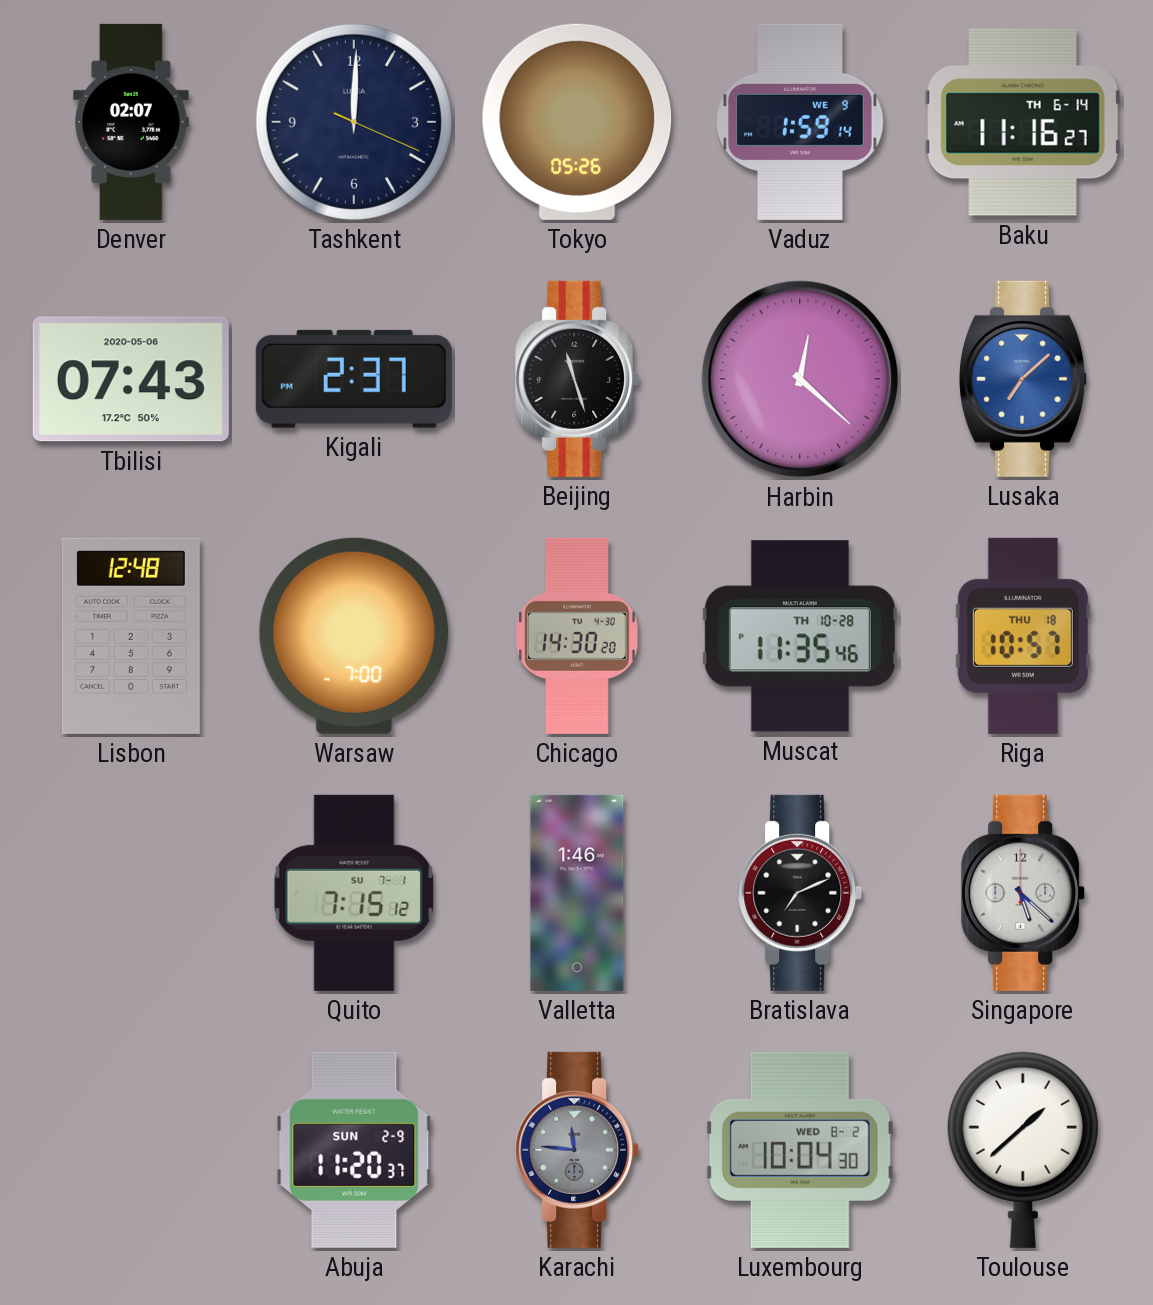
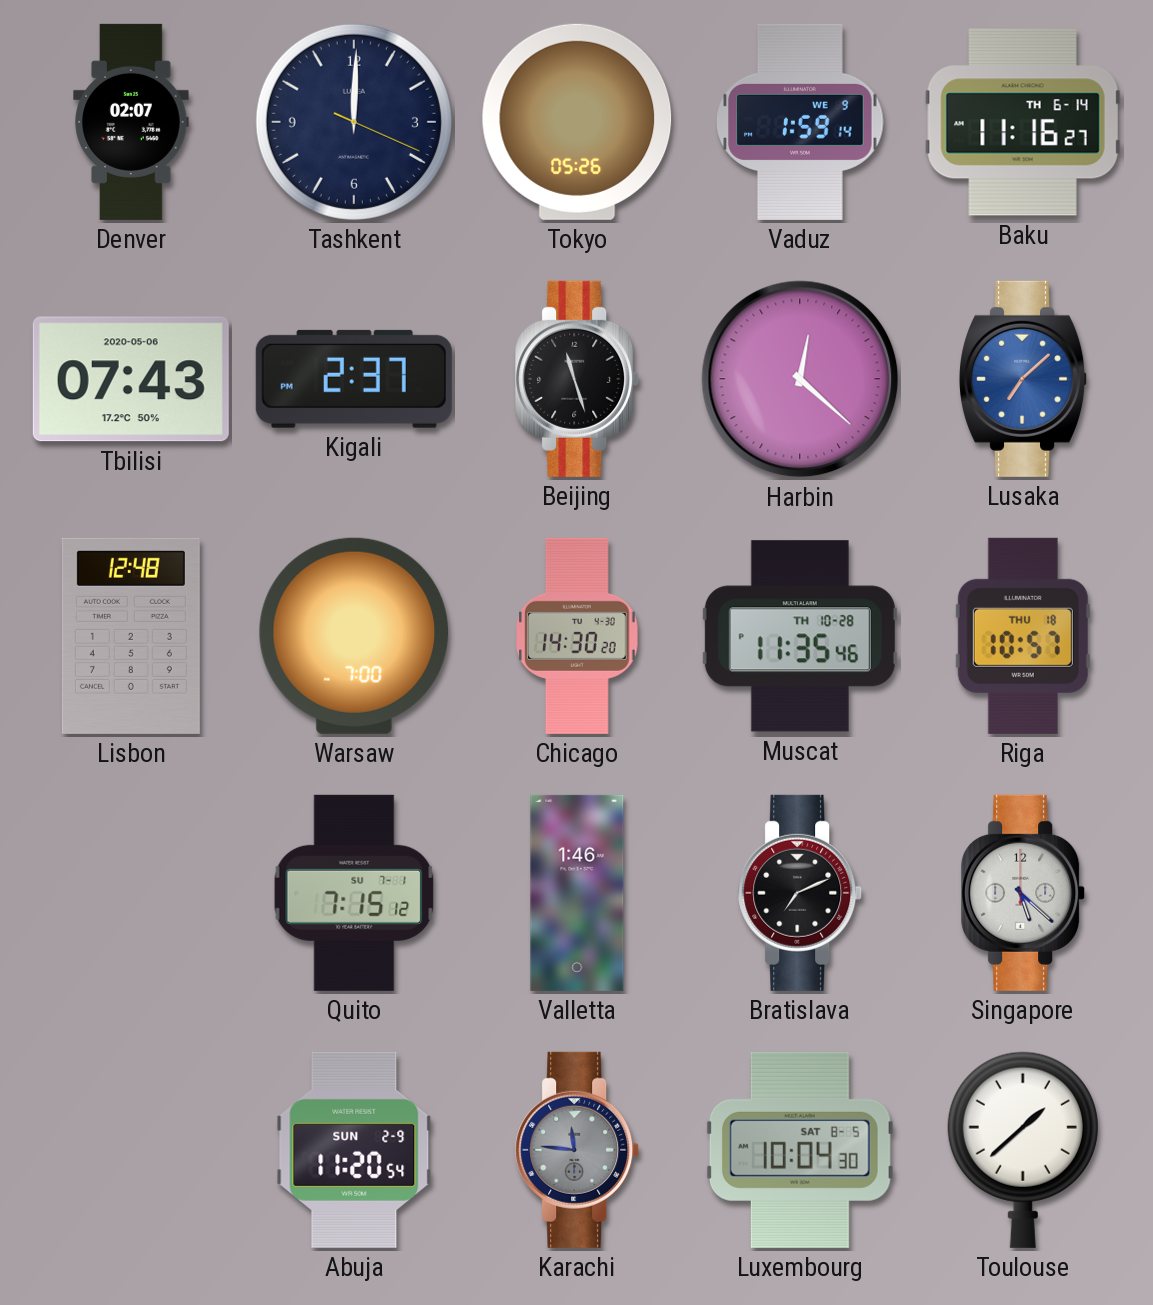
Abuja: 11:20:37 -> 11:20:54
Luxembourg date: WED 8-2 -> SAT 8-5
